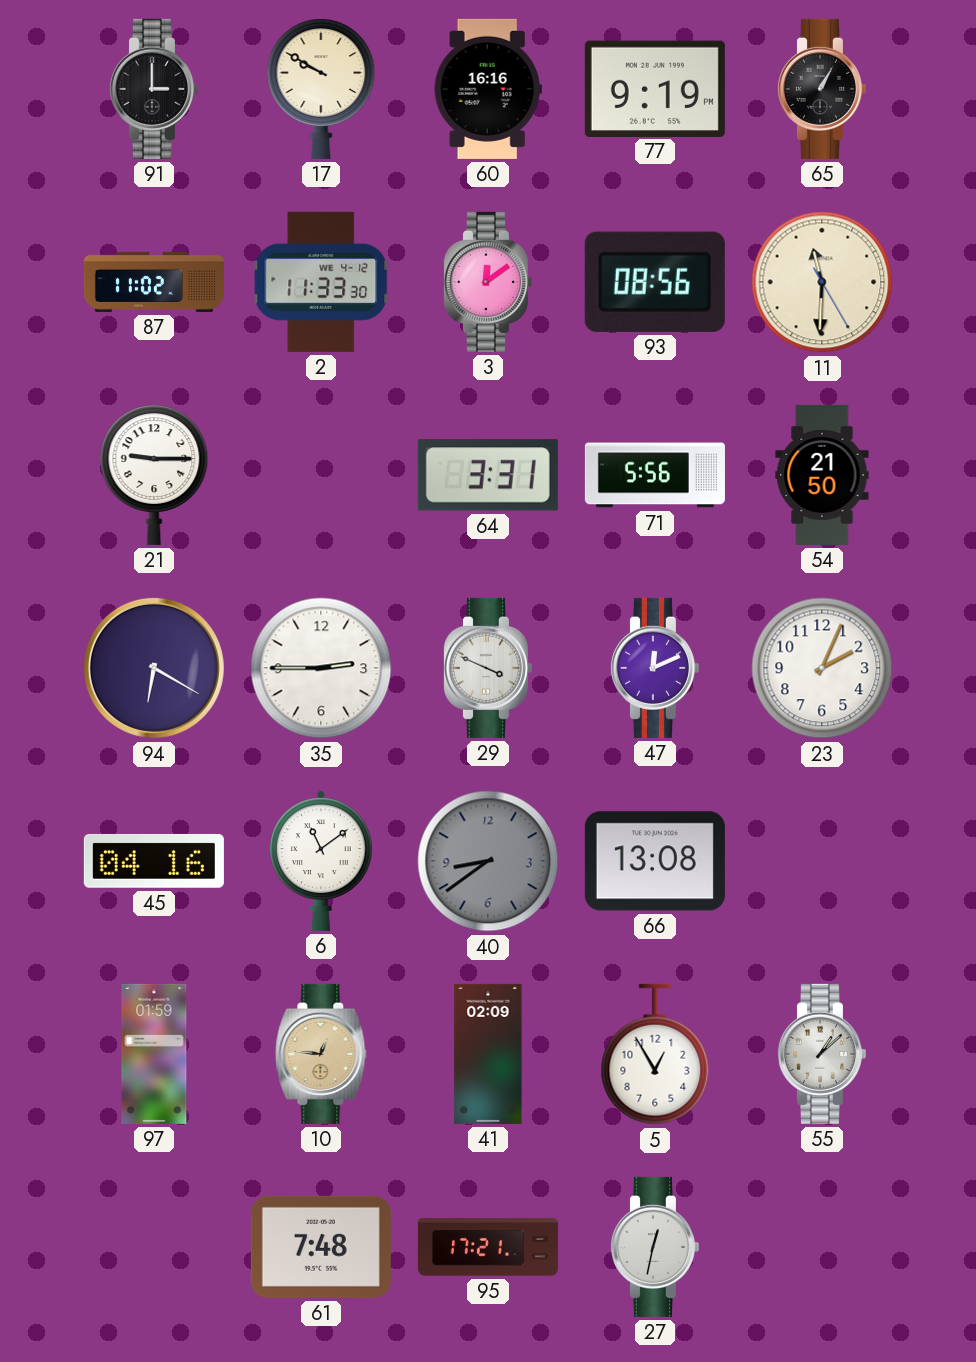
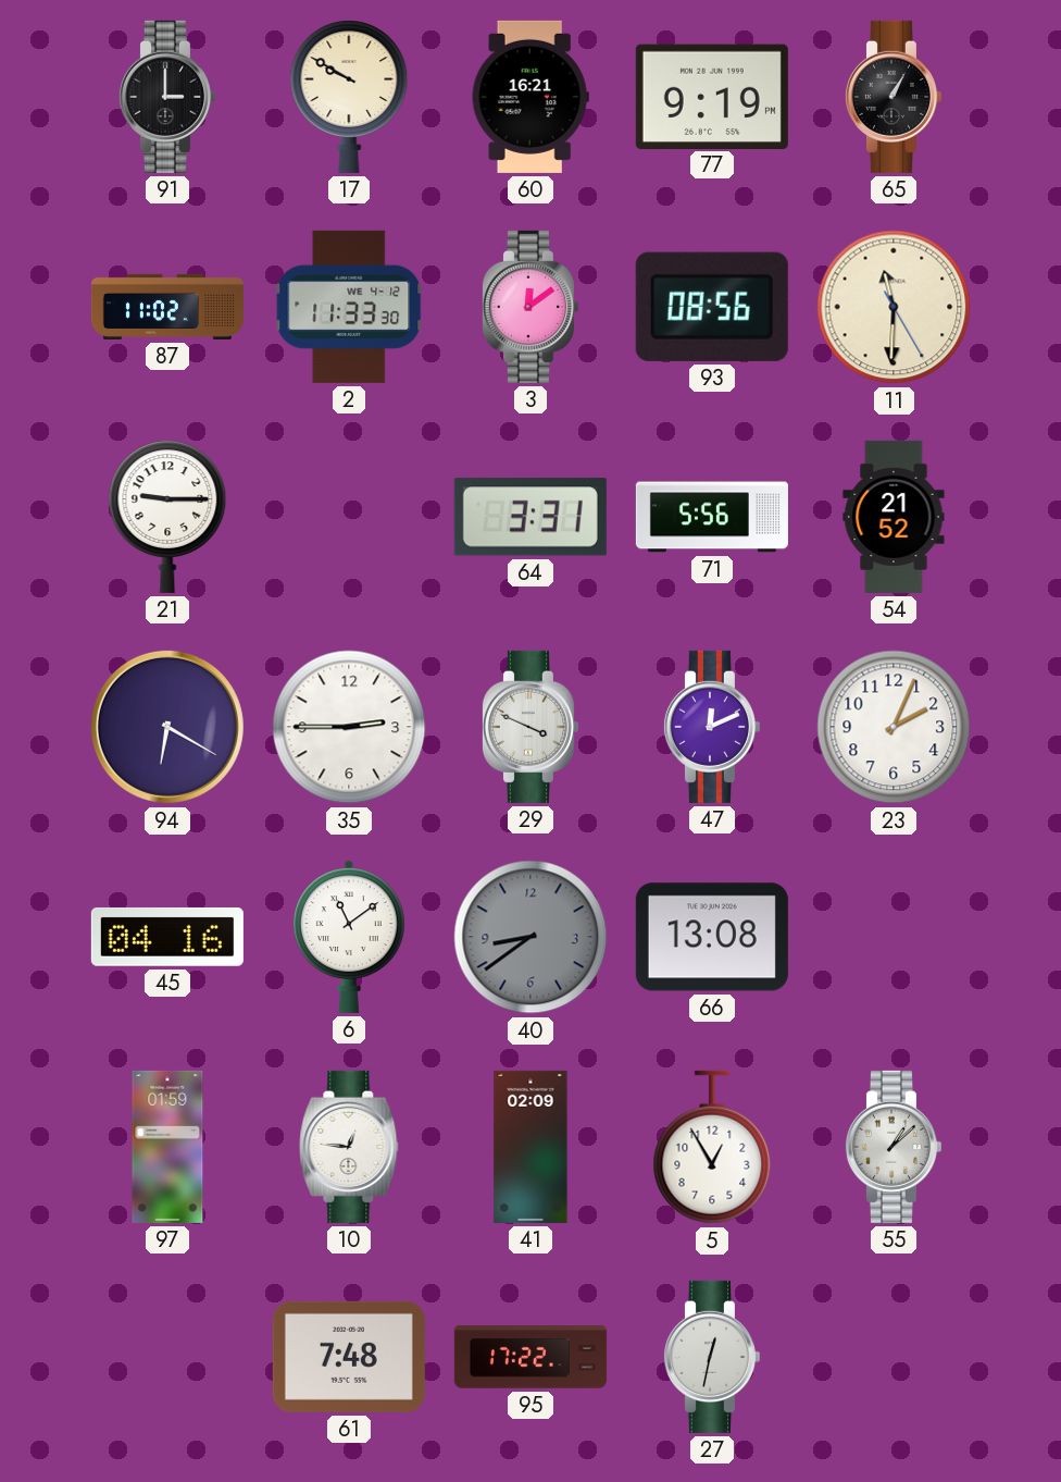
60: 16:16 -> 16:21
54: 21:50 -> 21:52
10 dial: champagne -> white
95: 17:21 -> 17:22
